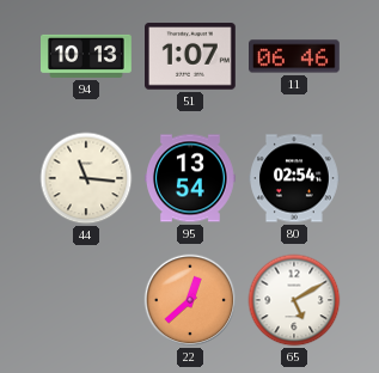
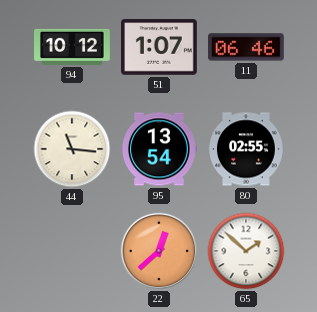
94: 10:13 -> 10:12
80: 02:54 -> 02:55
65: 5:10 -> 1:52
